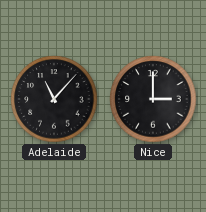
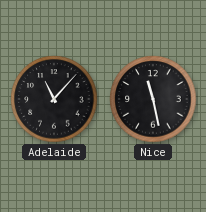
Nice: 3:00 -> 11:28
